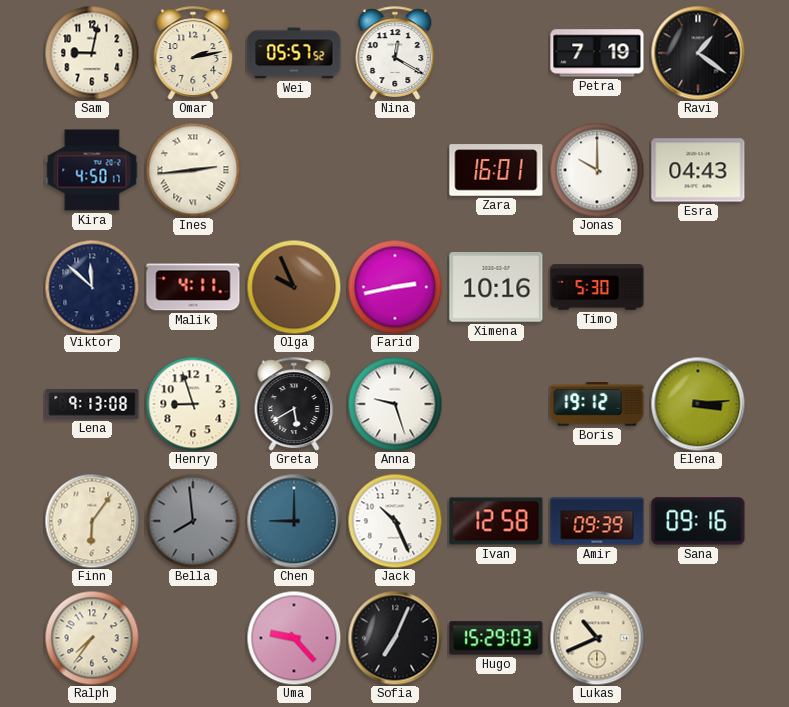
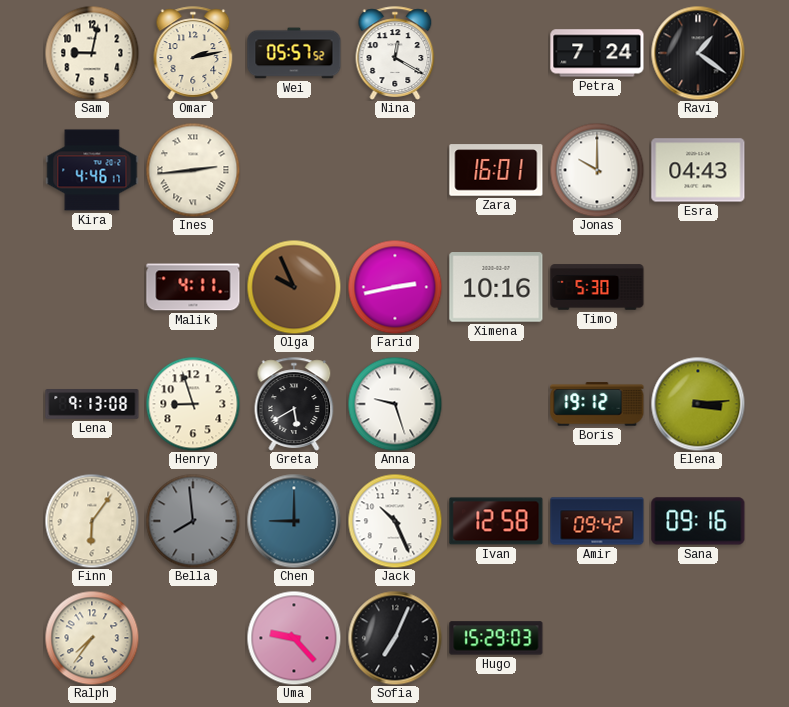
Petra: 7:19 -> 7:24
Kira: 4:50 -> 4:46
Viktor: 11:52 -> none
Amir: 09:39 -> 09:42
Lukas: 10:41 -> none
